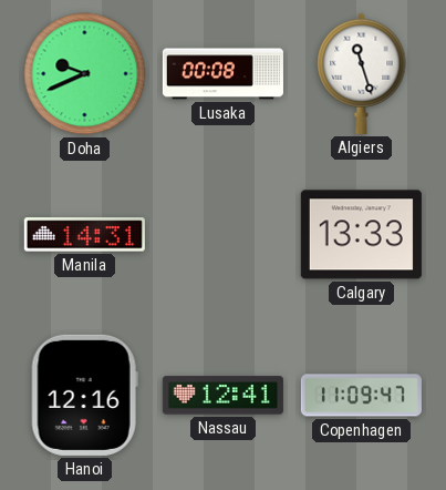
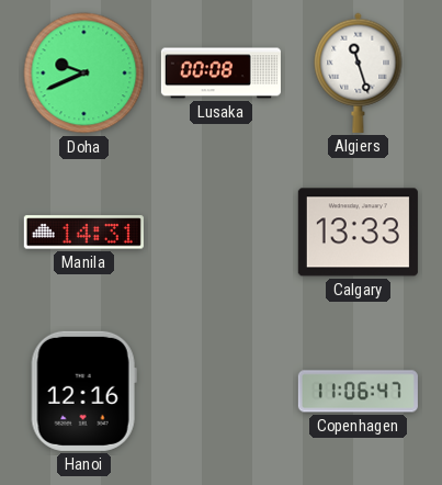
Nassau: 12:41 -> none
Copenhagen: 11:09 -> 11:06
